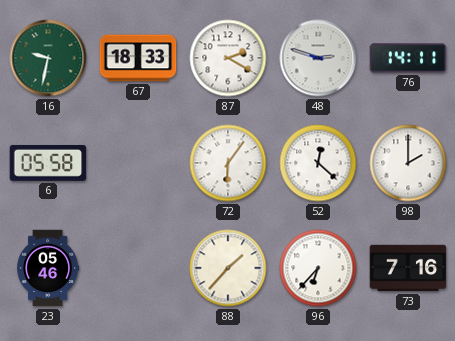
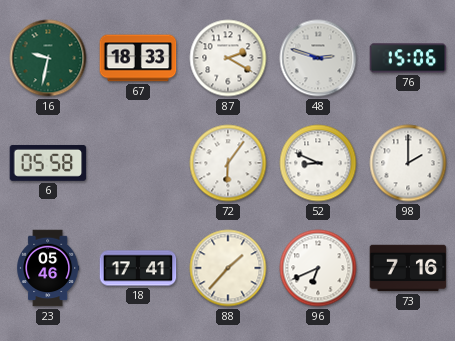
76: 14:11 -> 15:06
52: 12:22 -> 8:49
18: none -> 17:41
96: 6:37 -> 6:41
